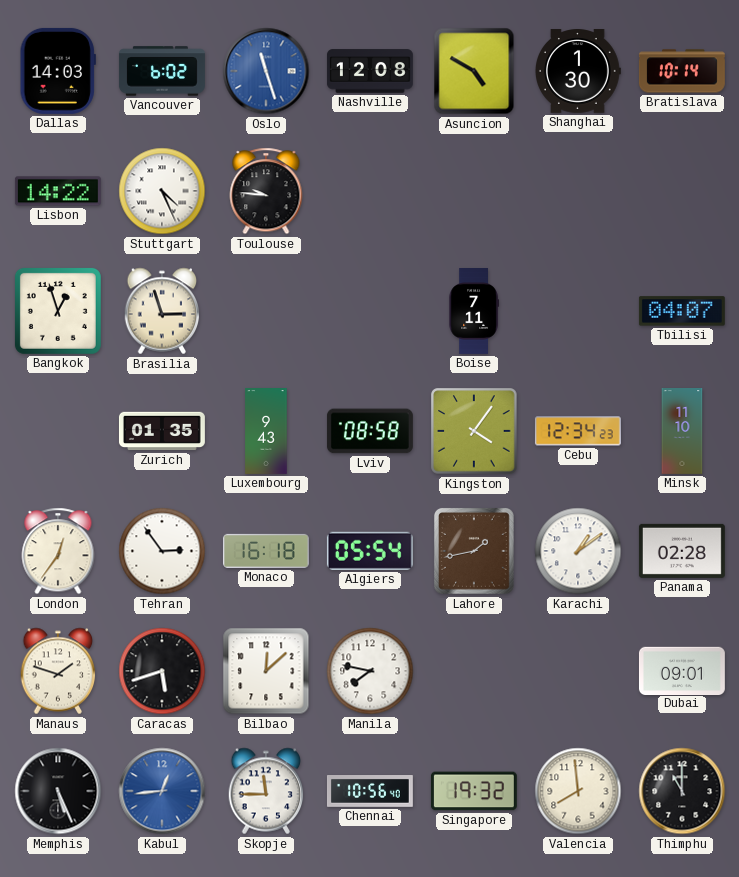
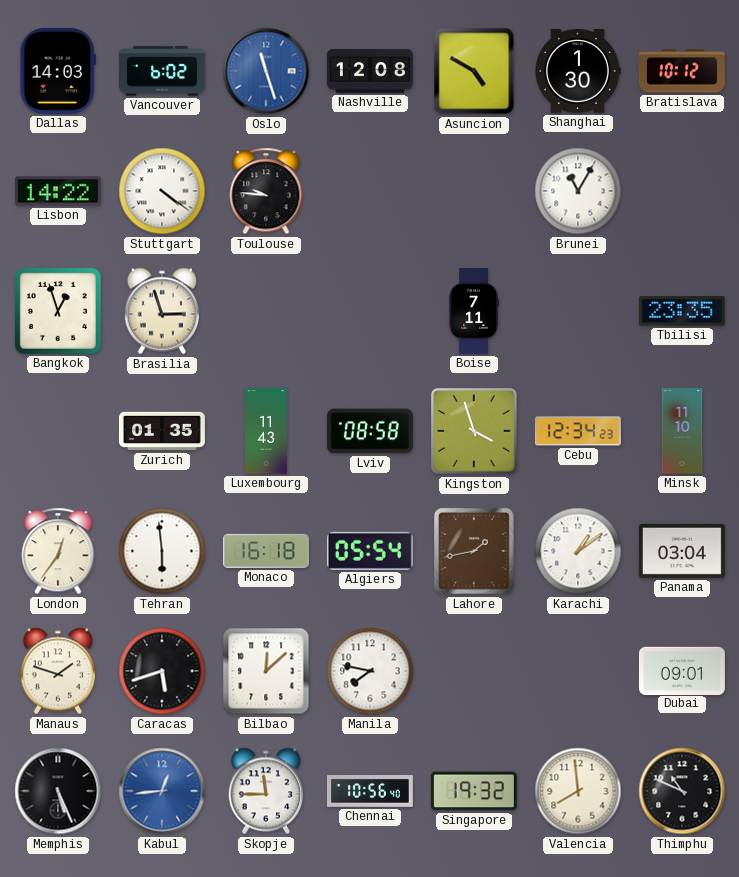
Bratislava: 10:14 -> 10:12
Stuttgart: 4:26 -> 4:21
Brunei: none -> 11:05
Tbilisi: 04:07 -> 23:35
Luxembourg: 9:43 -> 11:43
Kingston: 4:06 -> 3:57
Tehran: 2:54 -> 5:59
Panama: 02:28 -> 03:04
Thimphu: 11:00 -> 10:49
